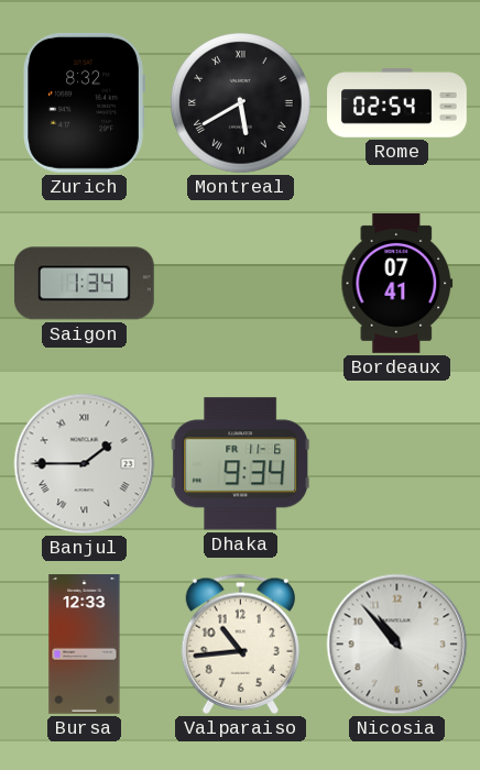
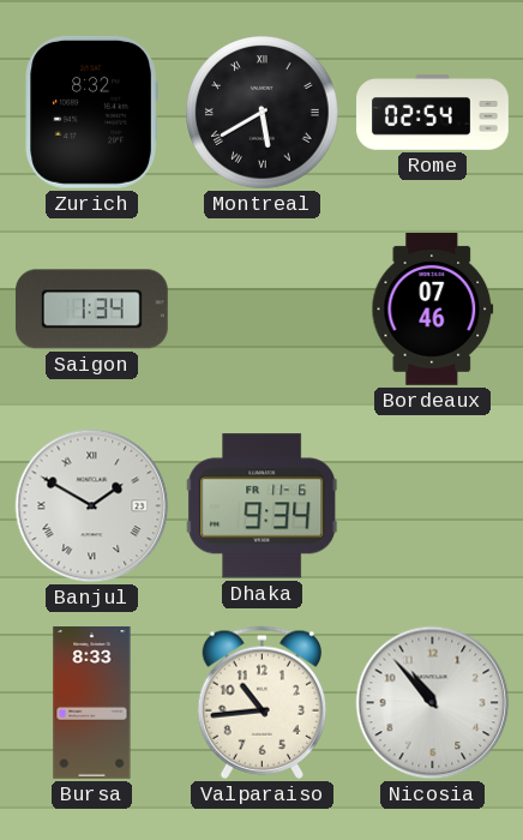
Bordeaux: 07:41 -> 07:46
Banjul: 1:45 -> 1:50
Bursa: 12:33 -> 8:33
